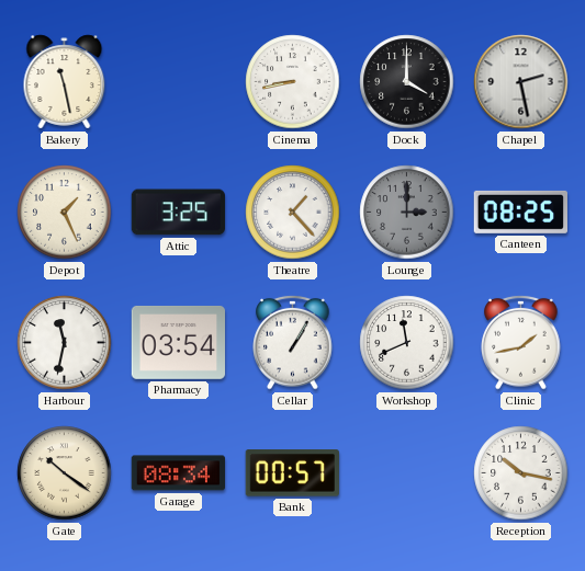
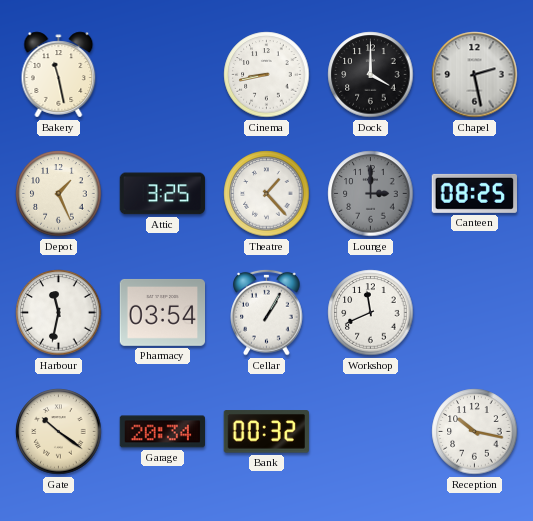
Clinic: 1:43 -> none
Garage: 08:34 -> 20:34
Bank: 00:57 -> 00:32
